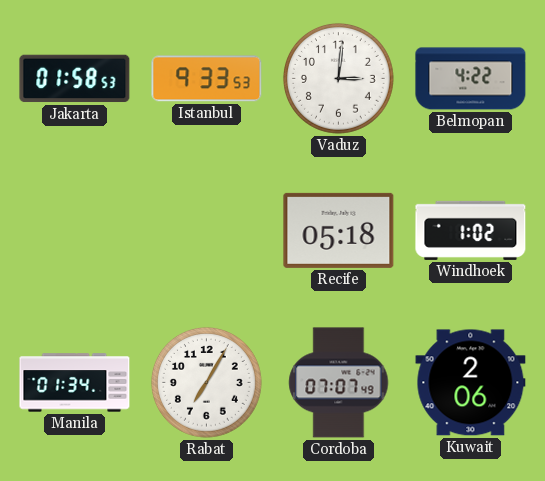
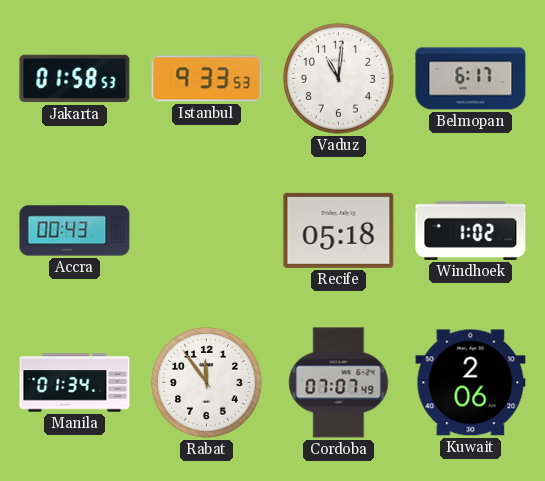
Vaduz: 3:01 -> 11:01
Belmopan: 4:22 -> 6:17
Accra: none -> 00:43
Rabat: 7:05 -> 11:54
